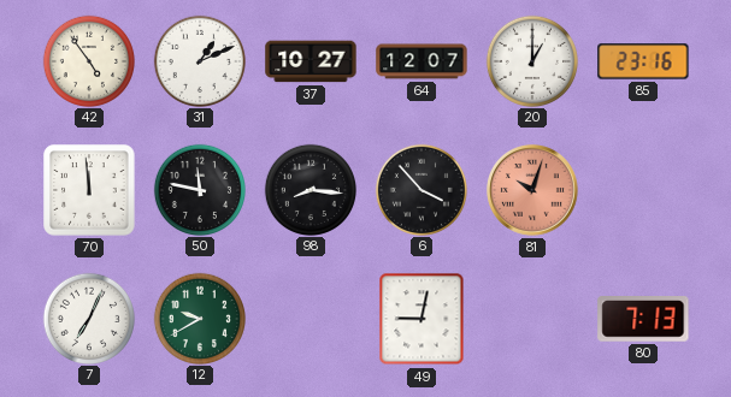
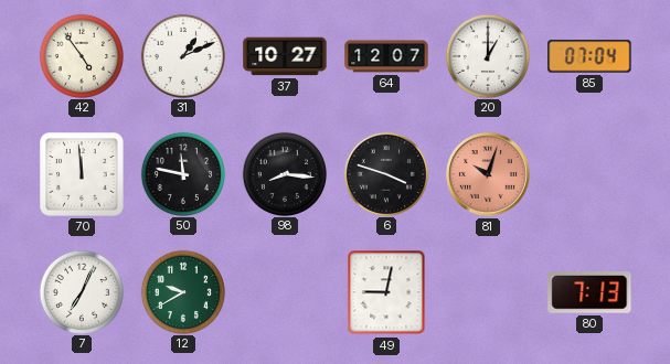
85: 23:16 -> 07:04
6: 3:53 -> 3:48
